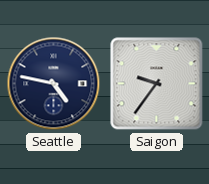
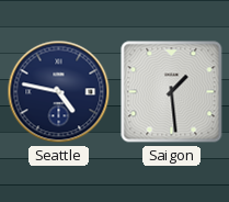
Saigon: 9:36 -> 1:29
